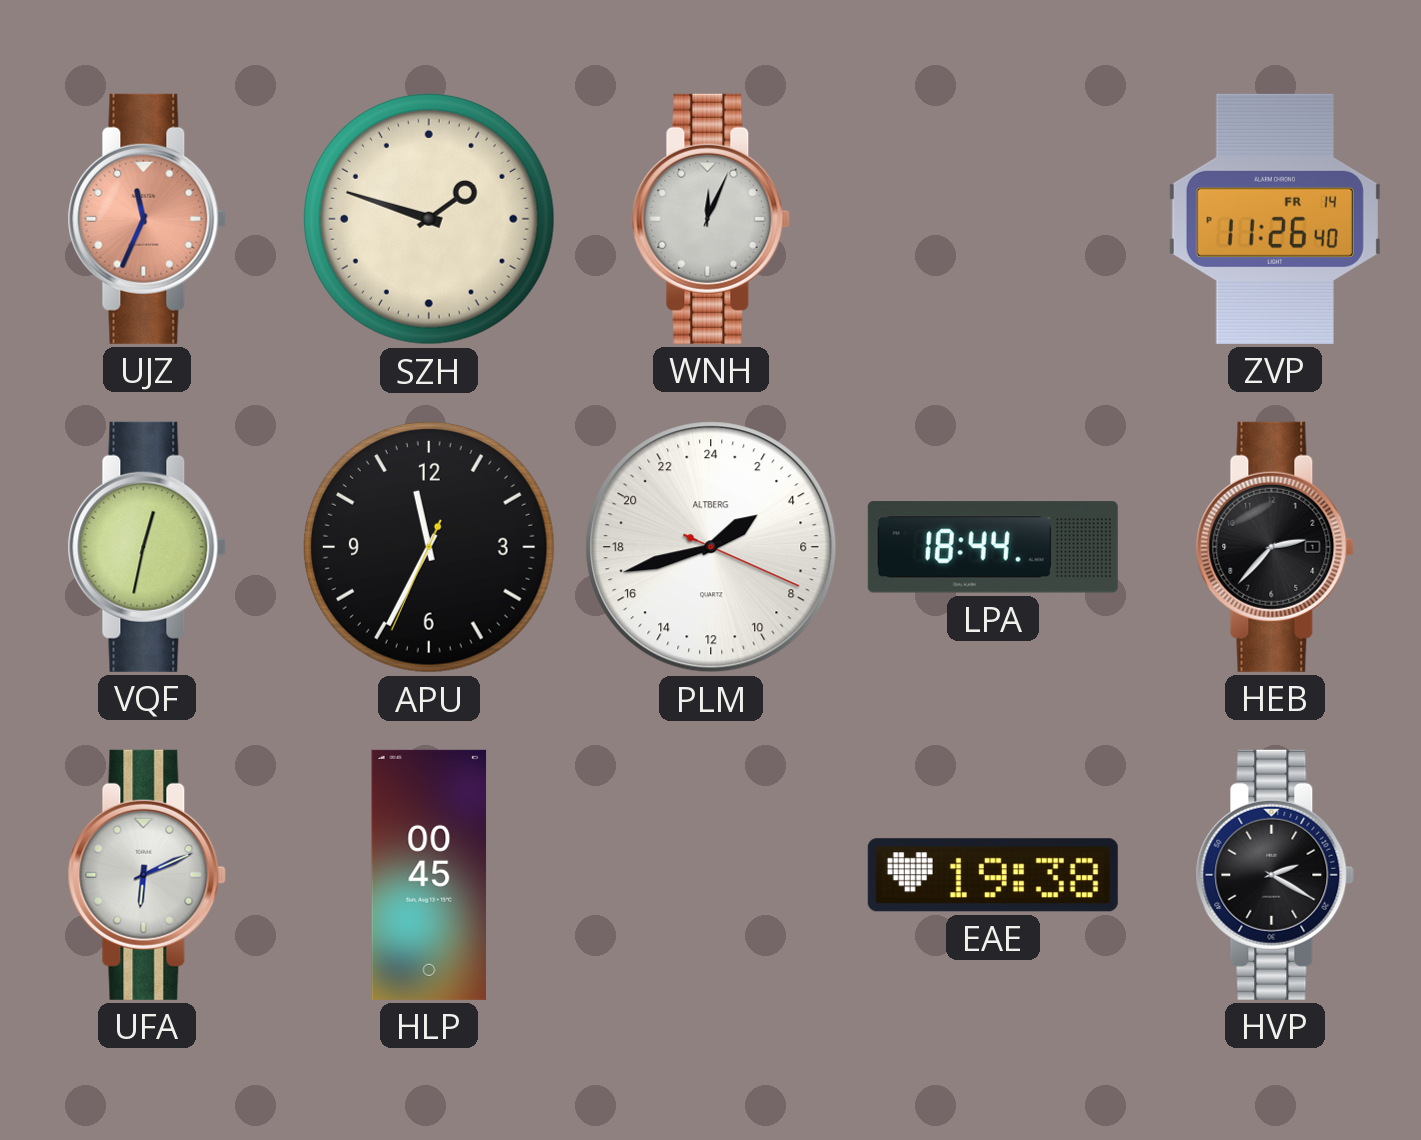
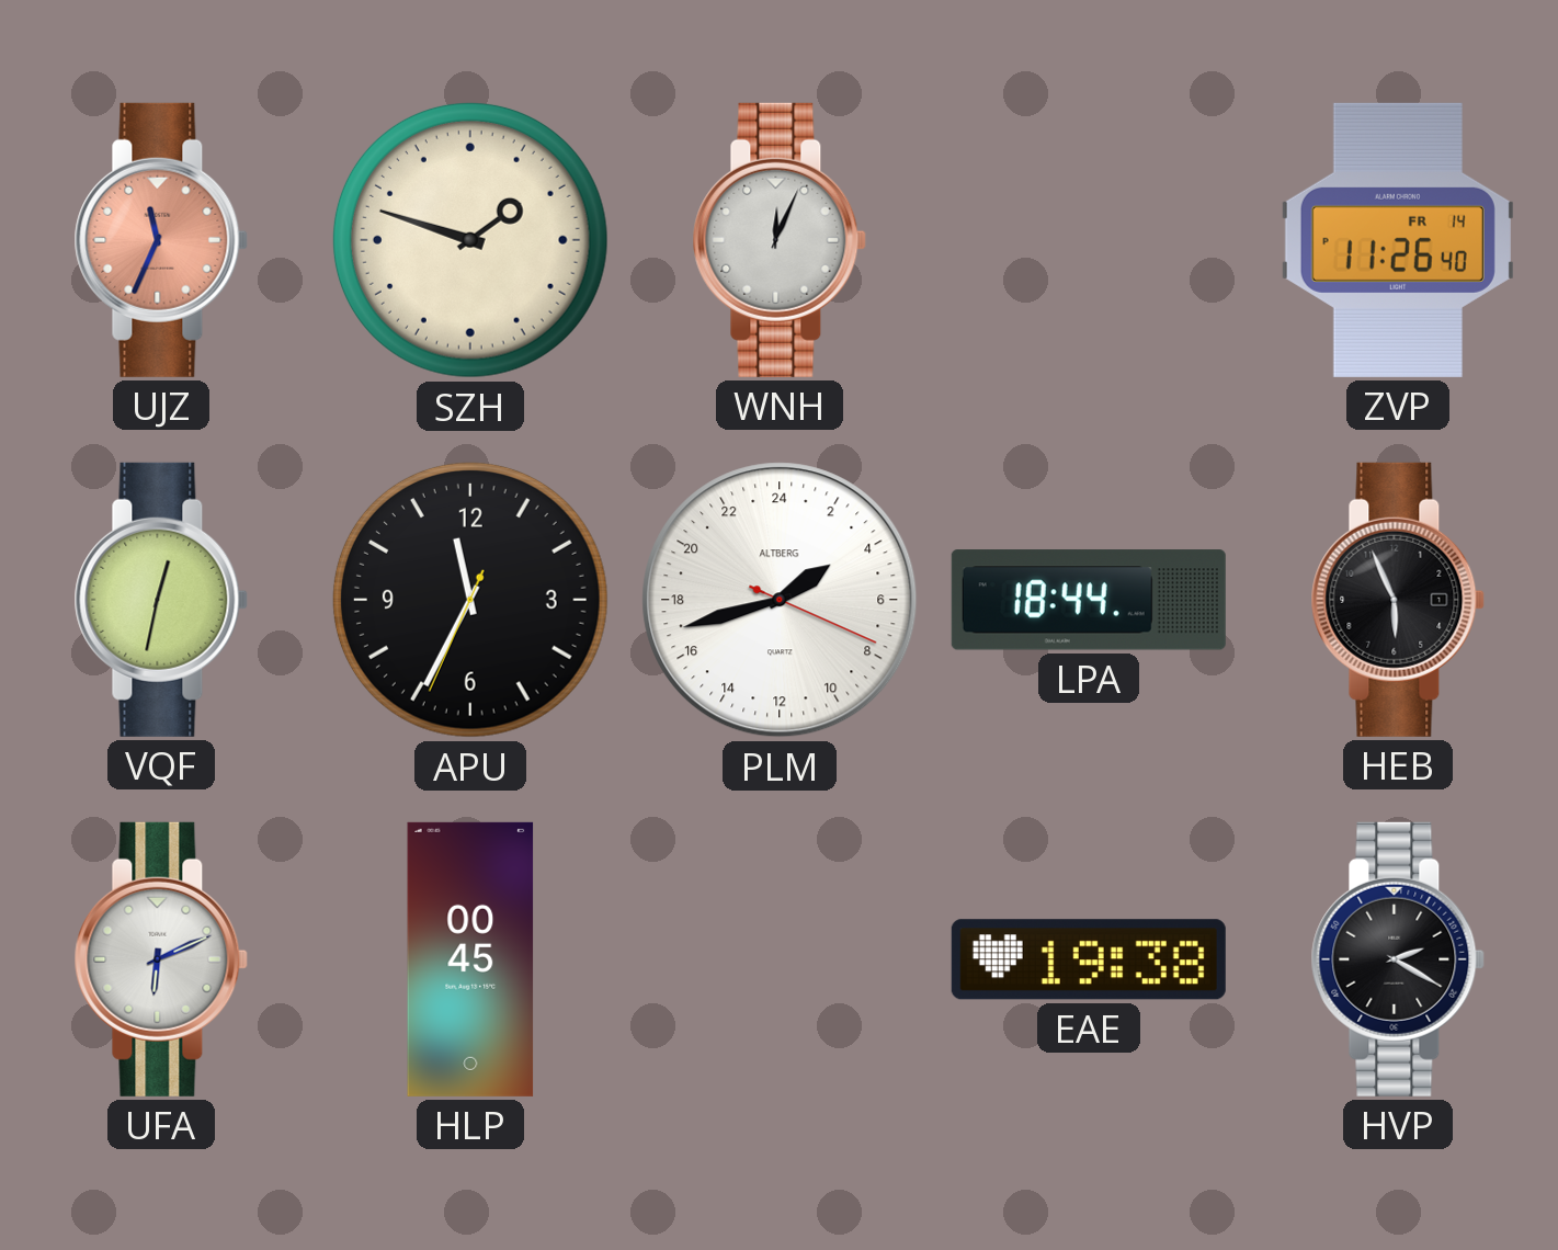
HEB: 2:37 -> 5:56
